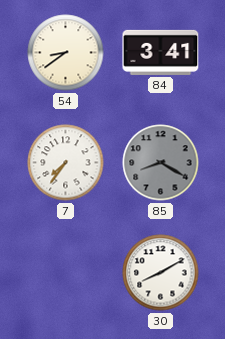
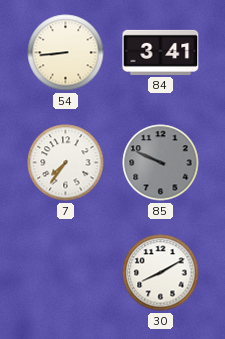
54: 8:39 -> 8:44
85: 8:20 -> 9:49
